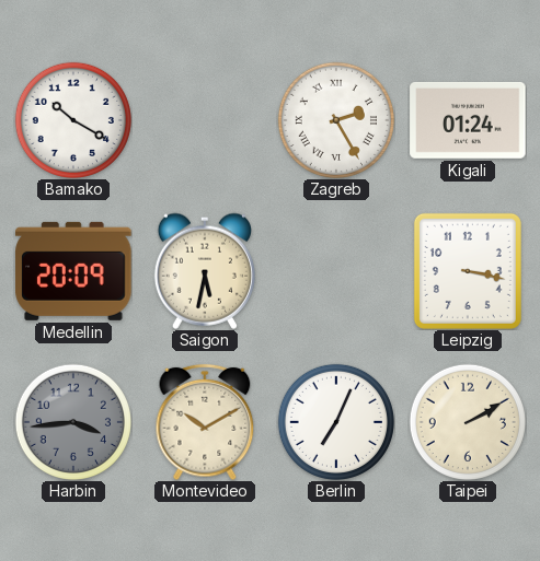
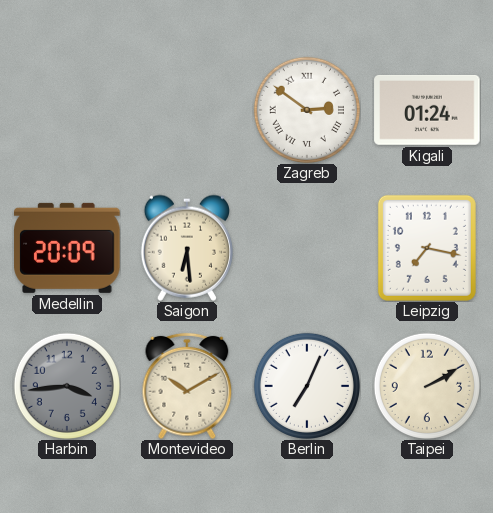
Bamako: 10:20 -> none
Zagreb: 2:25 -> 2:51
Saigon: 5:32 -> 6:29
Leipzig: 3:17 -> 7:17
